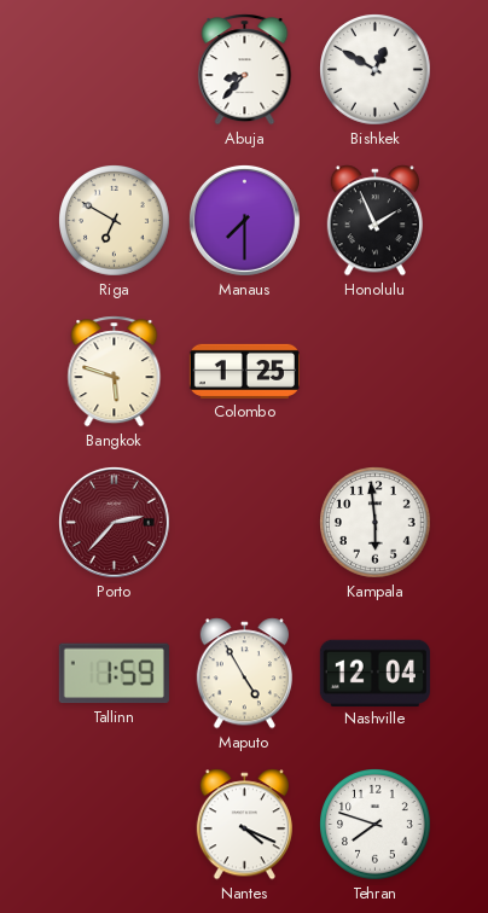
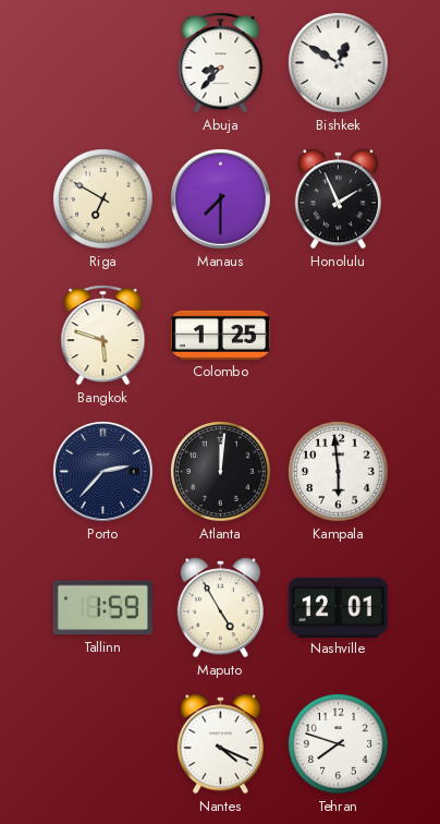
Porto dial: burgundy -> navy
Atlanta: none -> 12:01
Nashville: 12:04 -> 12:01
